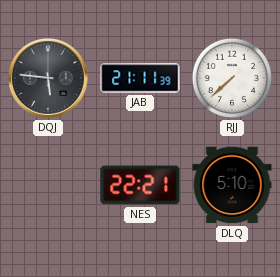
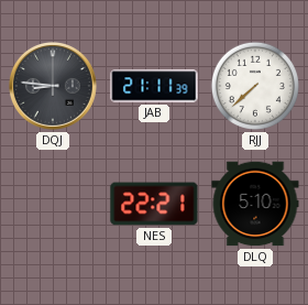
DQJ: 5:46 -> 8:46
